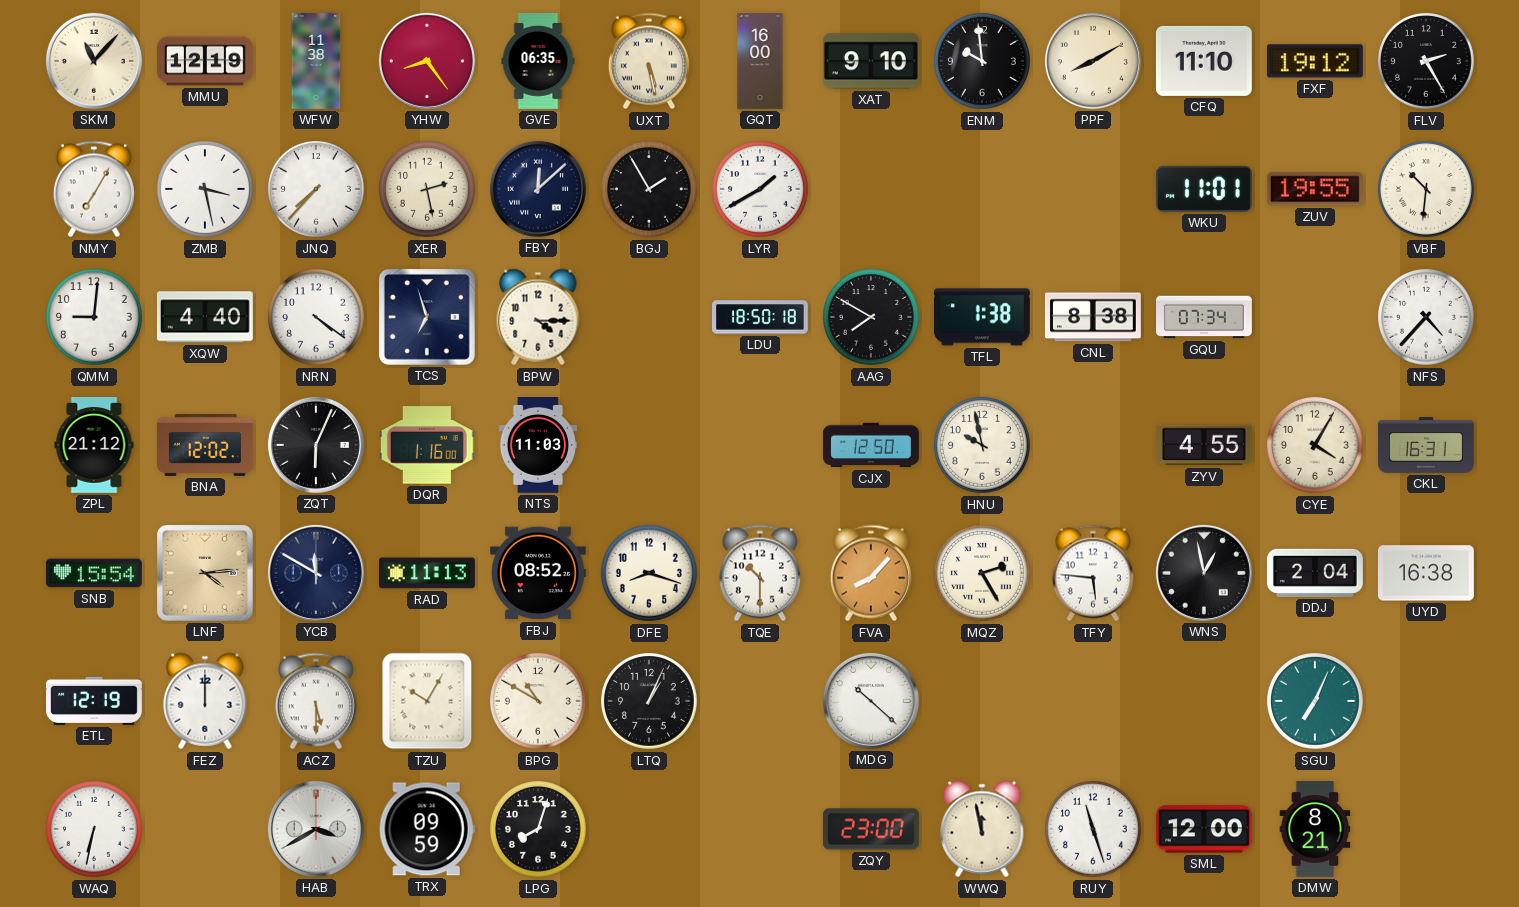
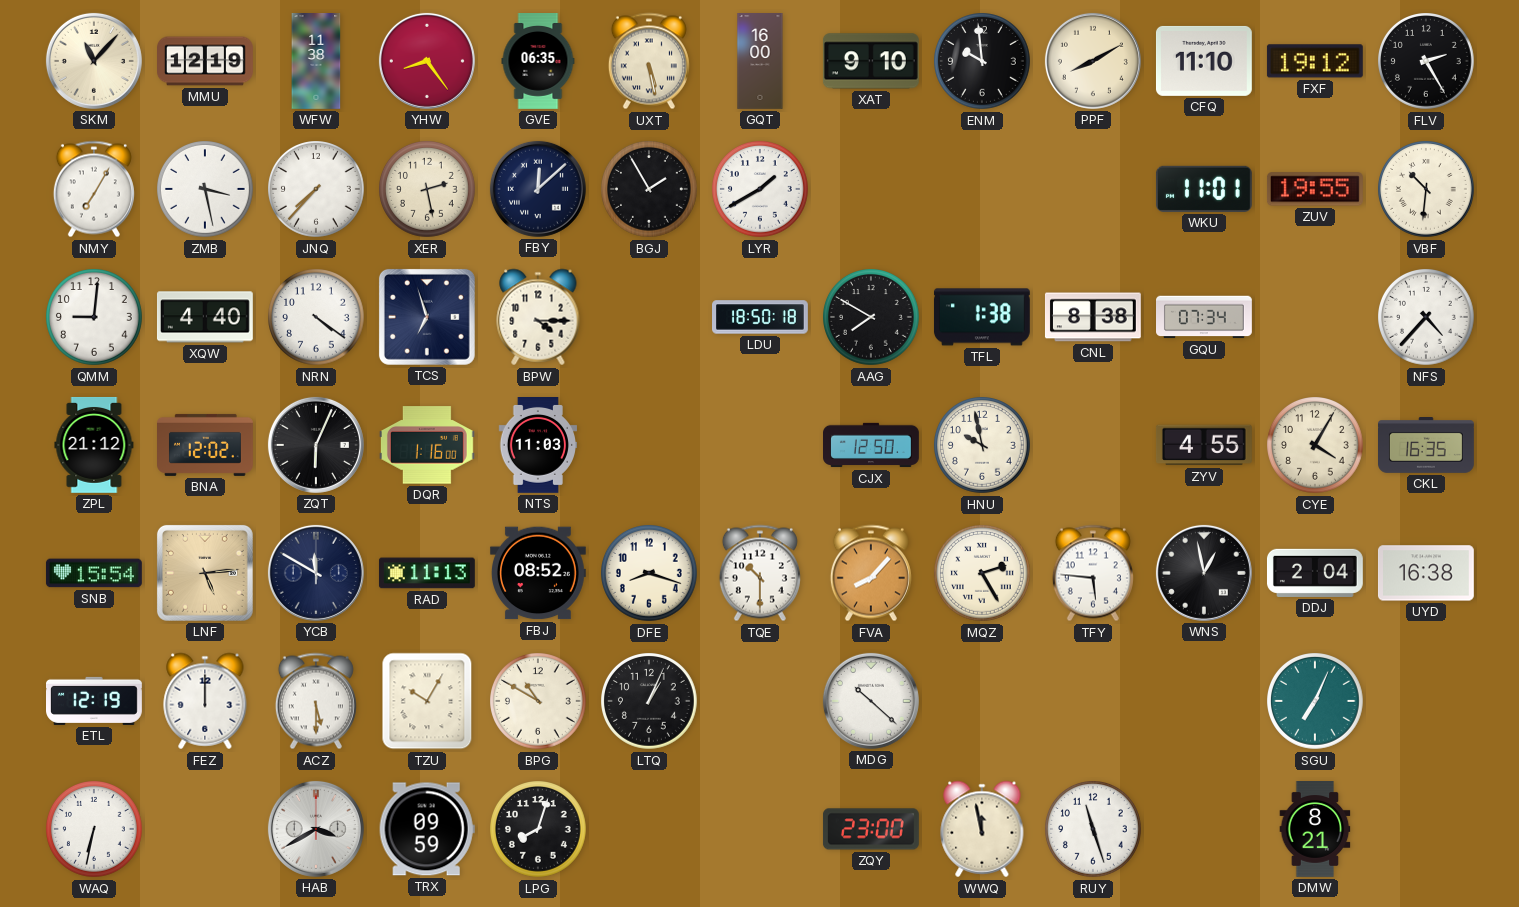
CKL: 16:31 -> 16:35
LNF: 4:14 -> 5:14
SML: 12:00 -> none
